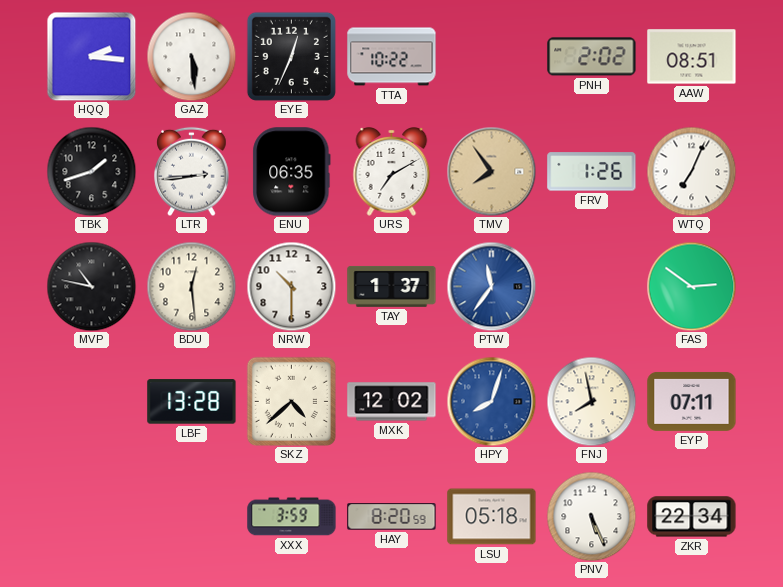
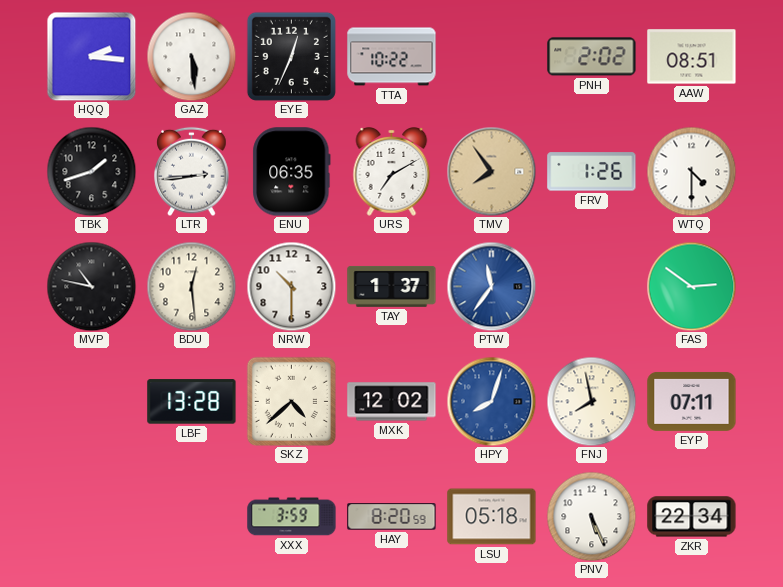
WTQ: 7:04 -> 4:30
